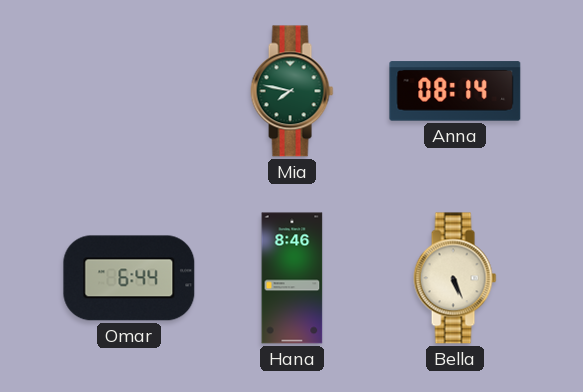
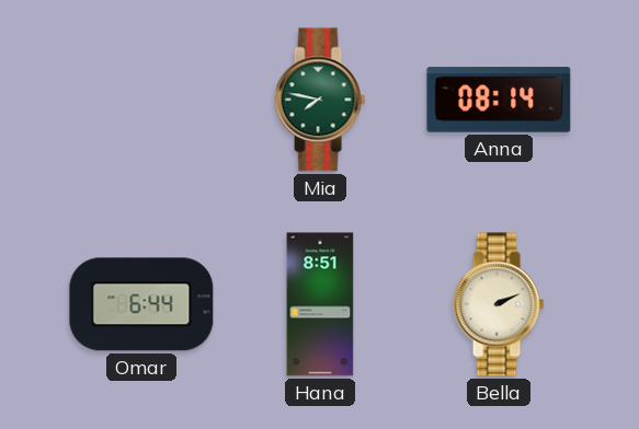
Hana: 8:46 -> 8:51
Bella: 5:26 -> 2:11
